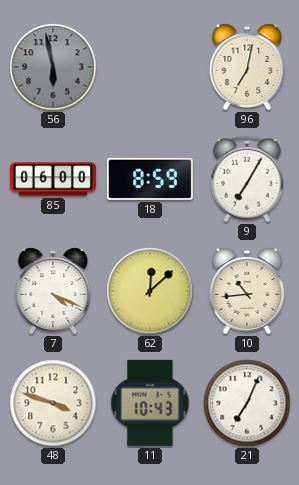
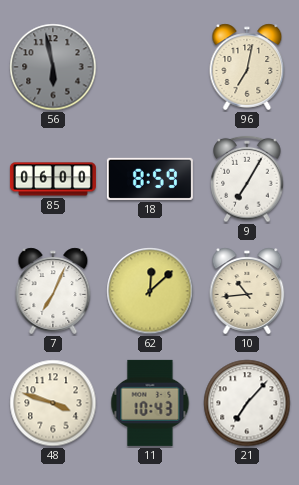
7: 4:19 -> 7:04
21: 7:04 -> 7:07
